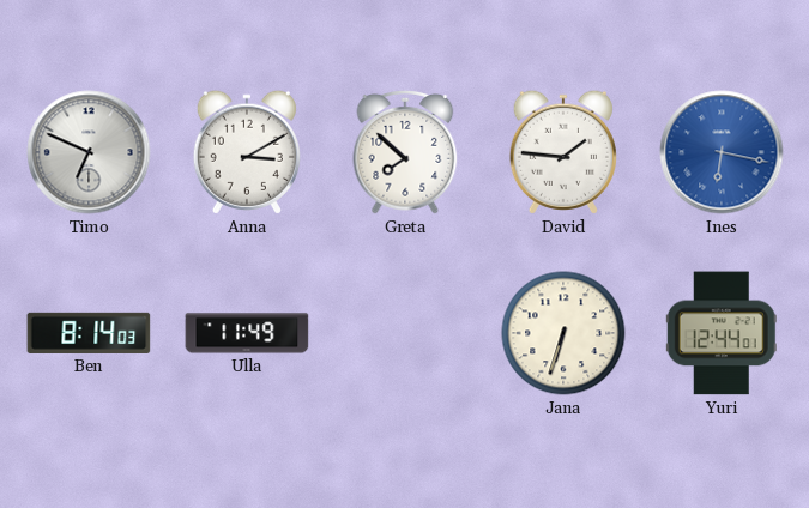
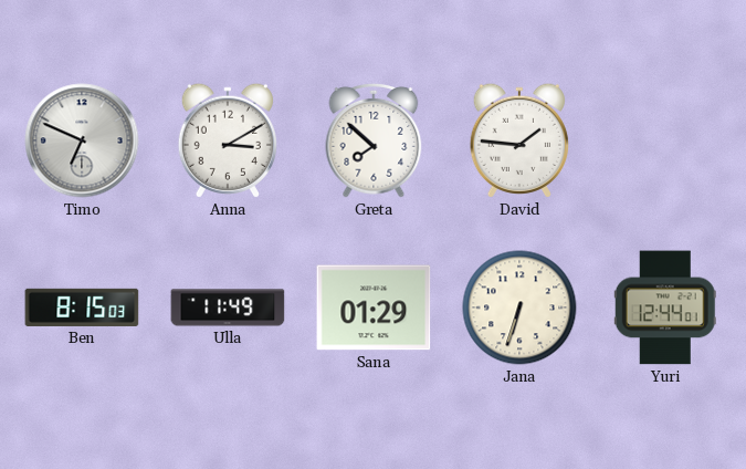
Ines: 6:17 -> none
Ben: 8:14 -> 8:15
Sana: none -> 01:29
